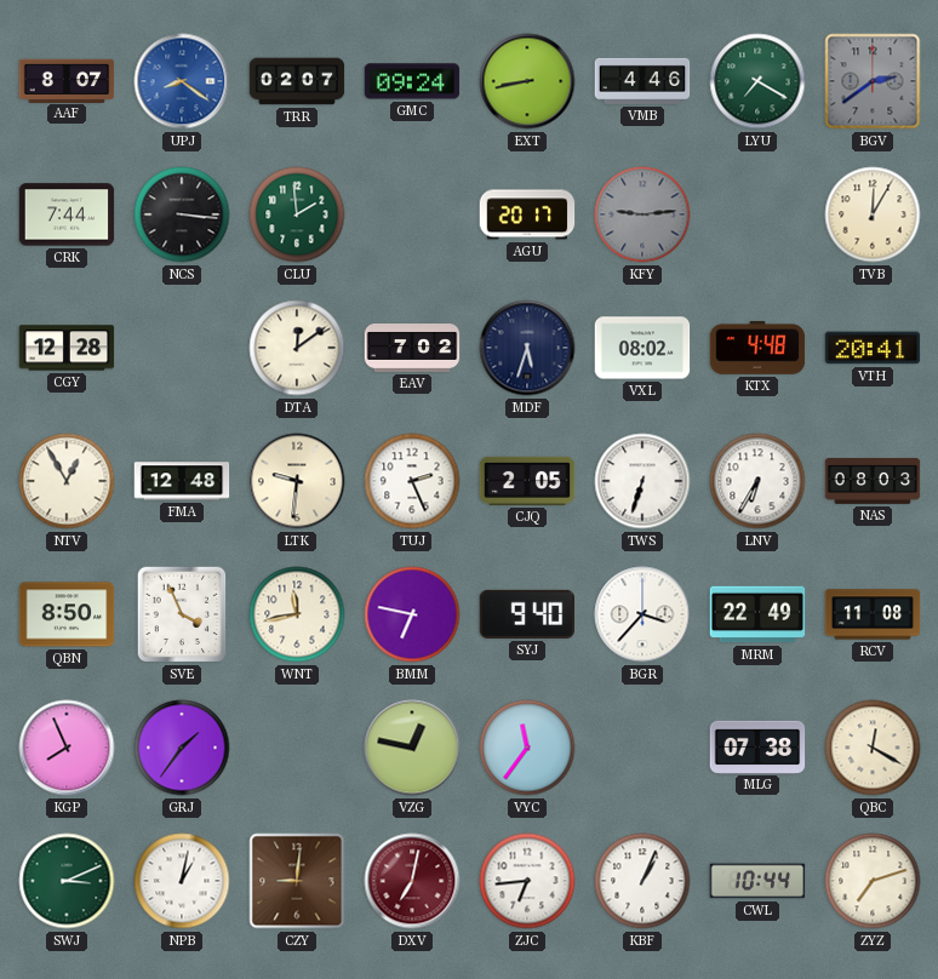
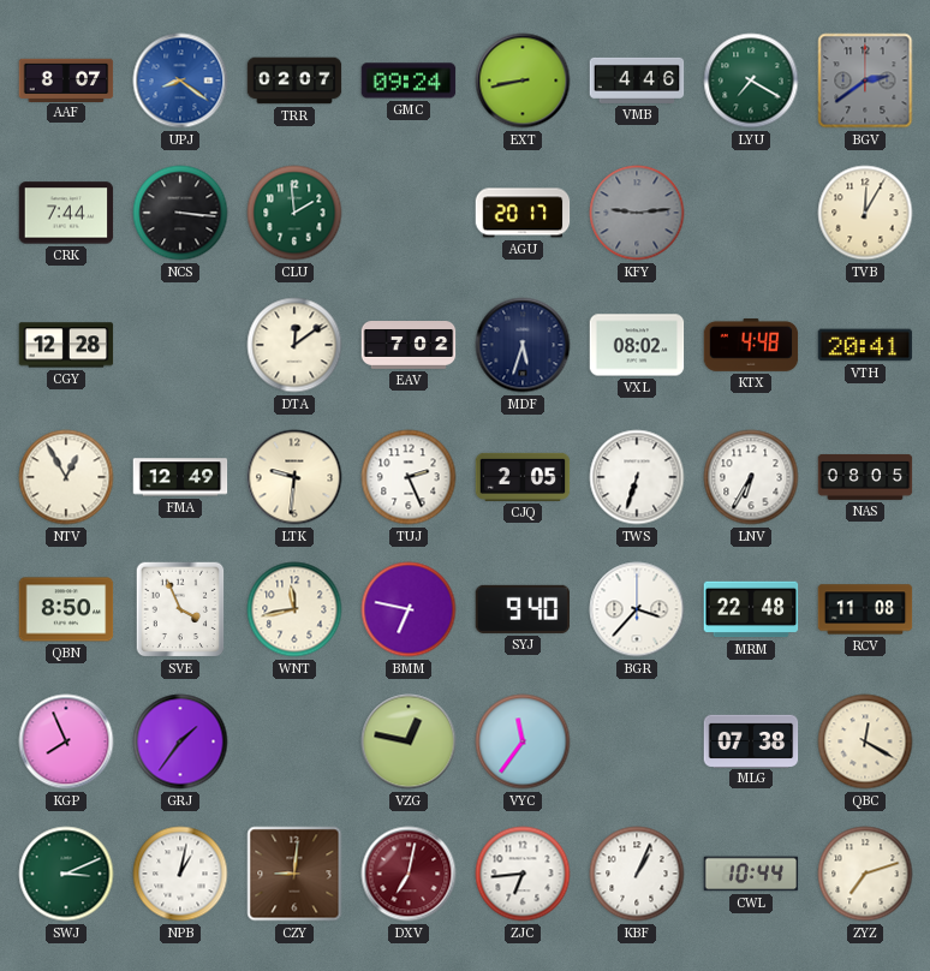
FMA: 12:48 -> 12:49
NAS: 08:03 -> 08:05
MRM: 22:49 -> 22:48
